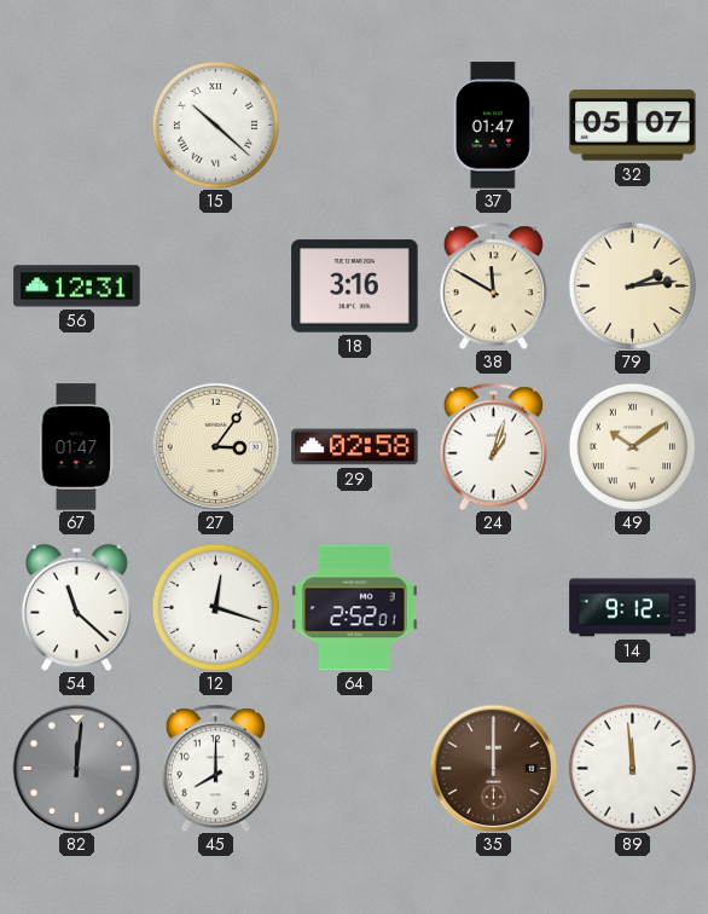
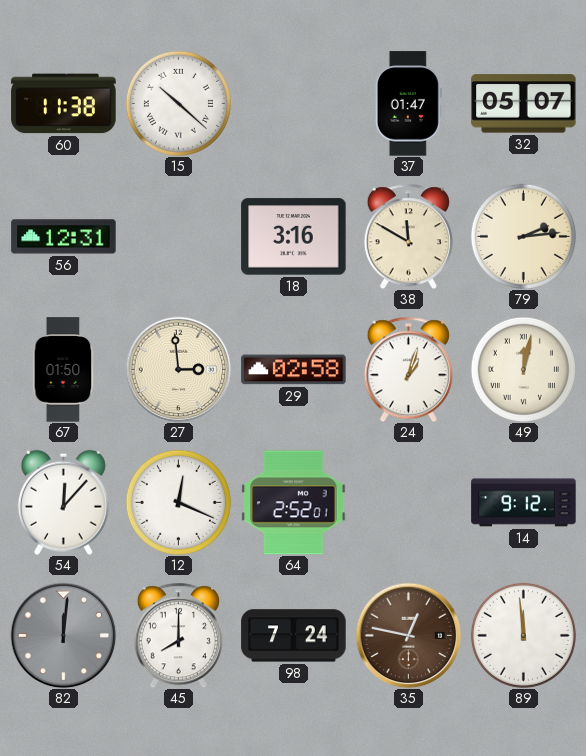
60: none -> 11:38
67: 01:47 -> 01:50
27: 3:06 -> 2:59
49: 10:09 -> 12:02
54: 11:22 -> 12:07
12: 12:18 -> 12:19
98: none -> 7:24
35: 12:00 -> 12:47
